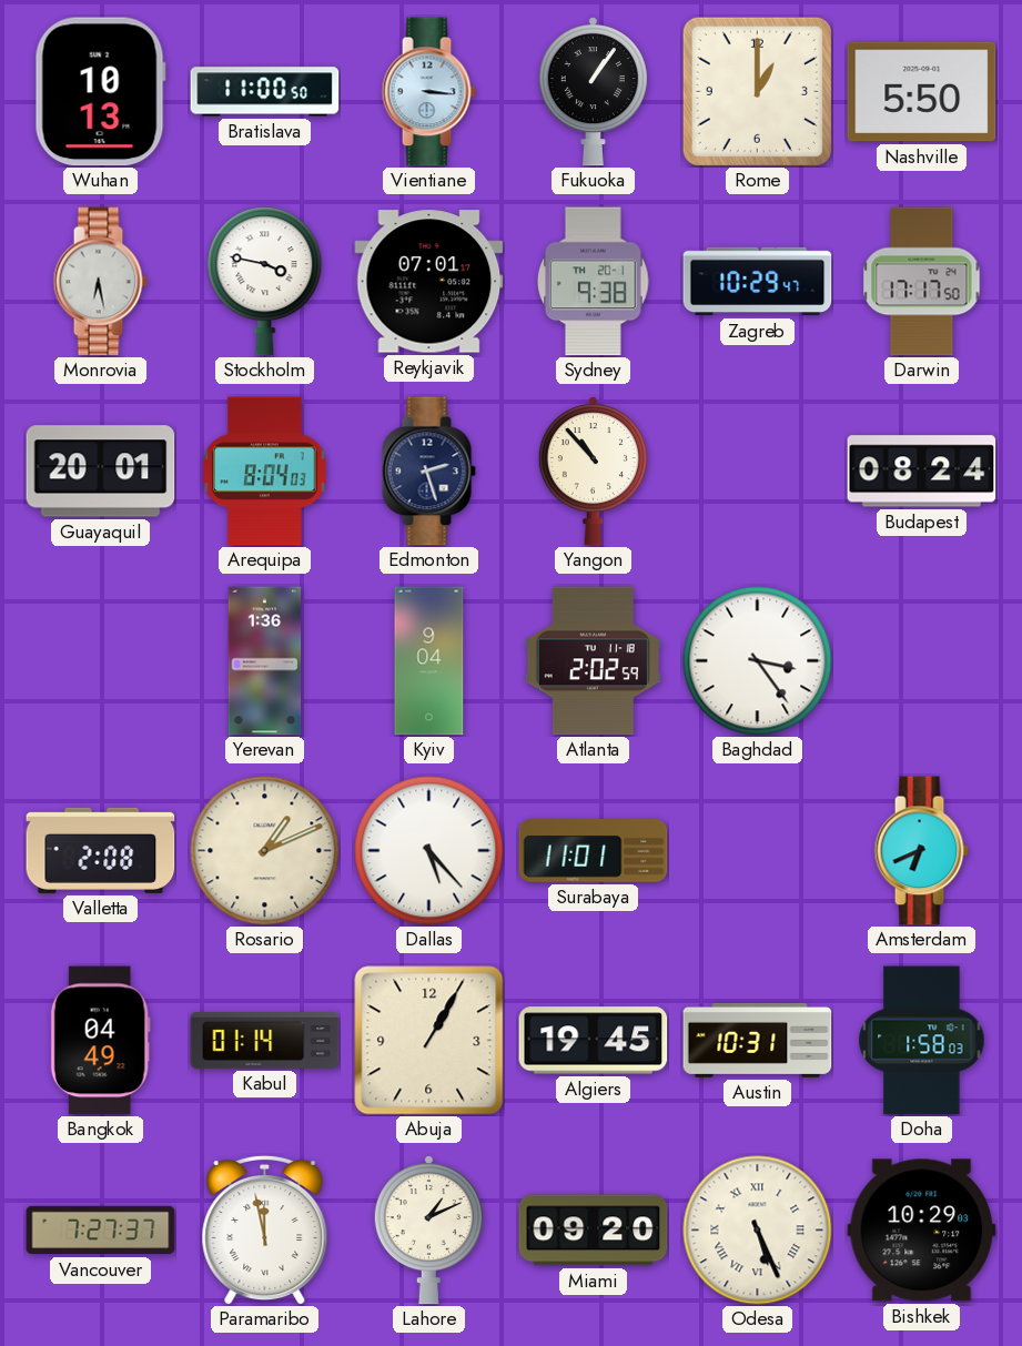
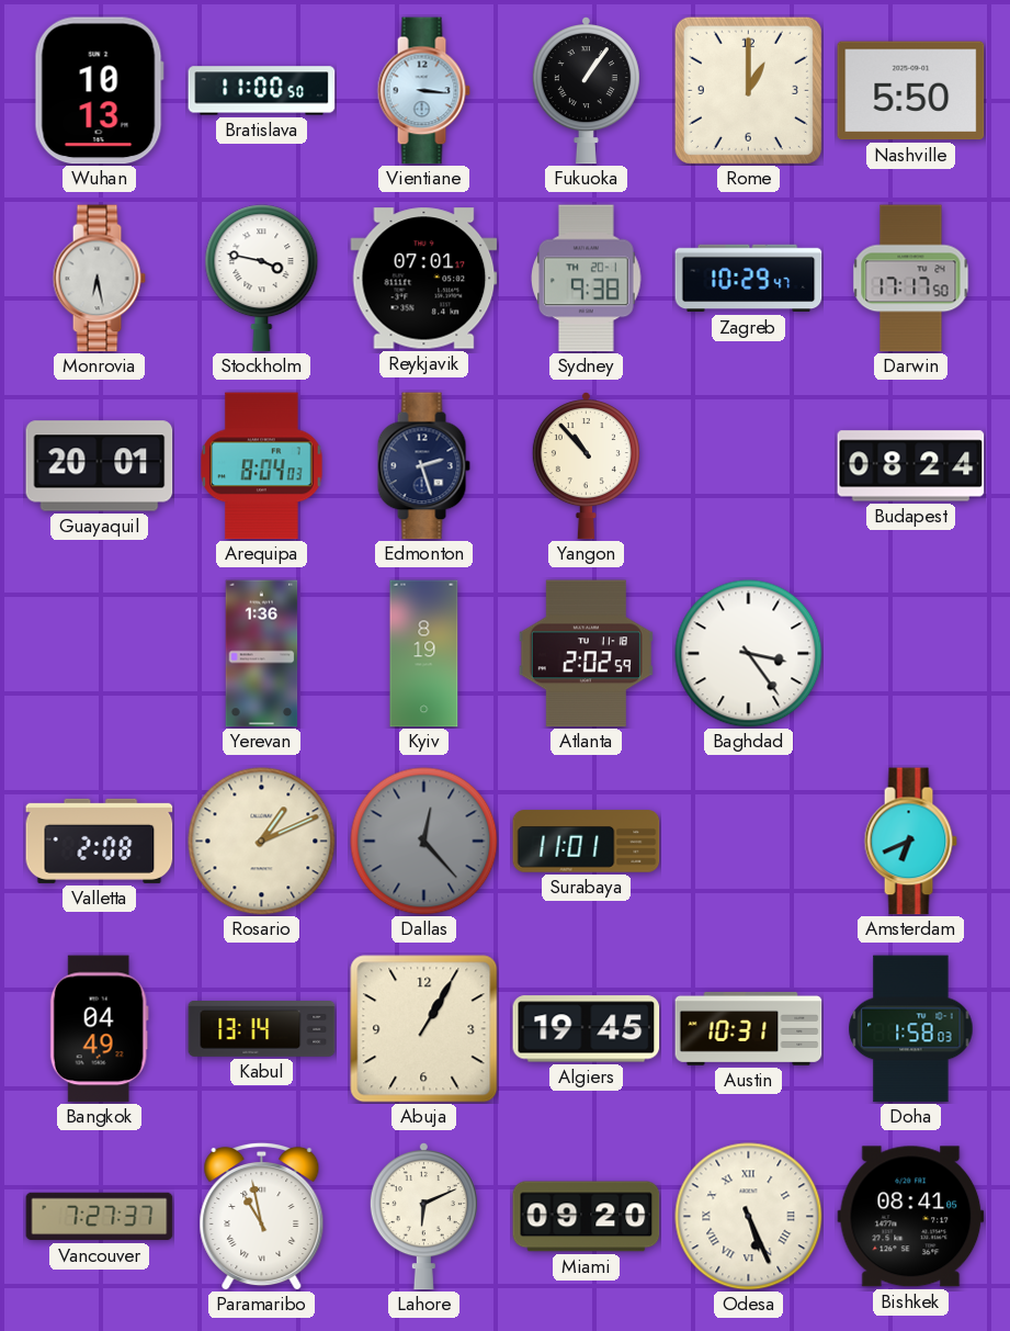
Kyiv: 9:04 -> 8:19
Dallas: 5:23 -> 12:23
Dallas dial: white -> grey
Kabul: 01:14 -> 13:14
Paramaribo: 11:58 -> 10:58
Lahore: 1:11 -> 6:11
Bishkek: 10:29 -> 08:41
